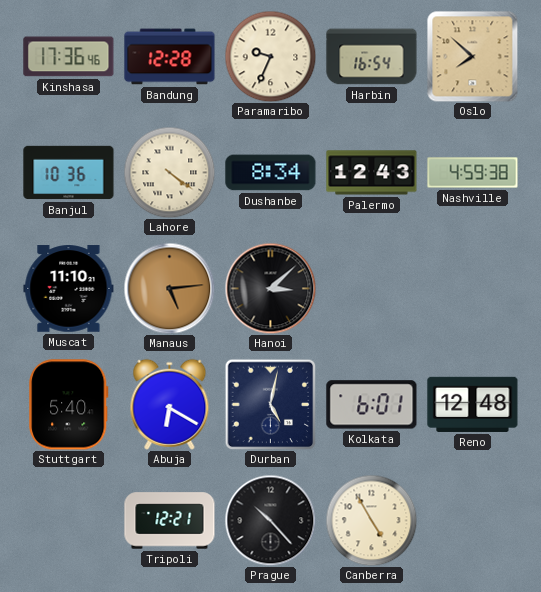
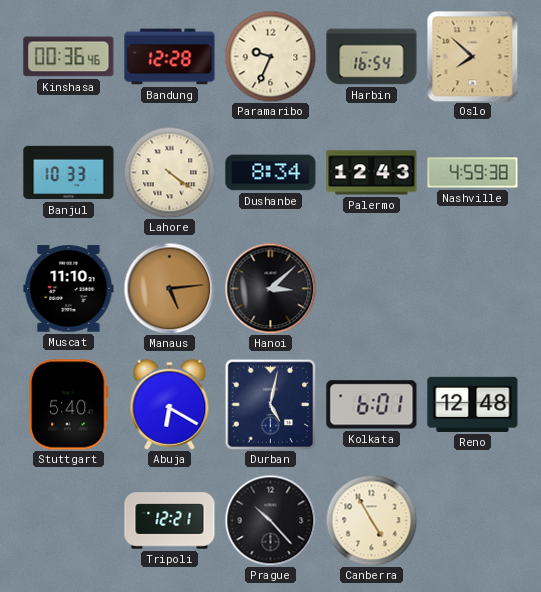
Kinshasa: 17:36 -> 00:36
Banjul: 10:36 -> 10:33
